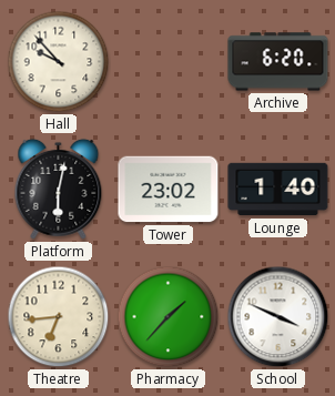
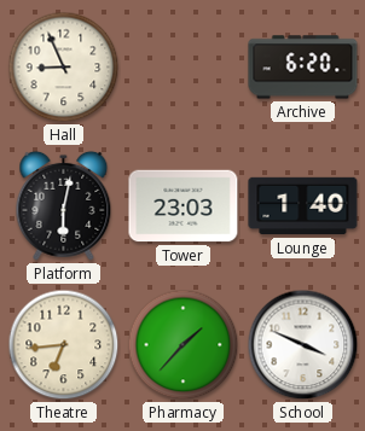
Hall: 9:53 -> 8:56
Tower: 23:02 -> 23:03
